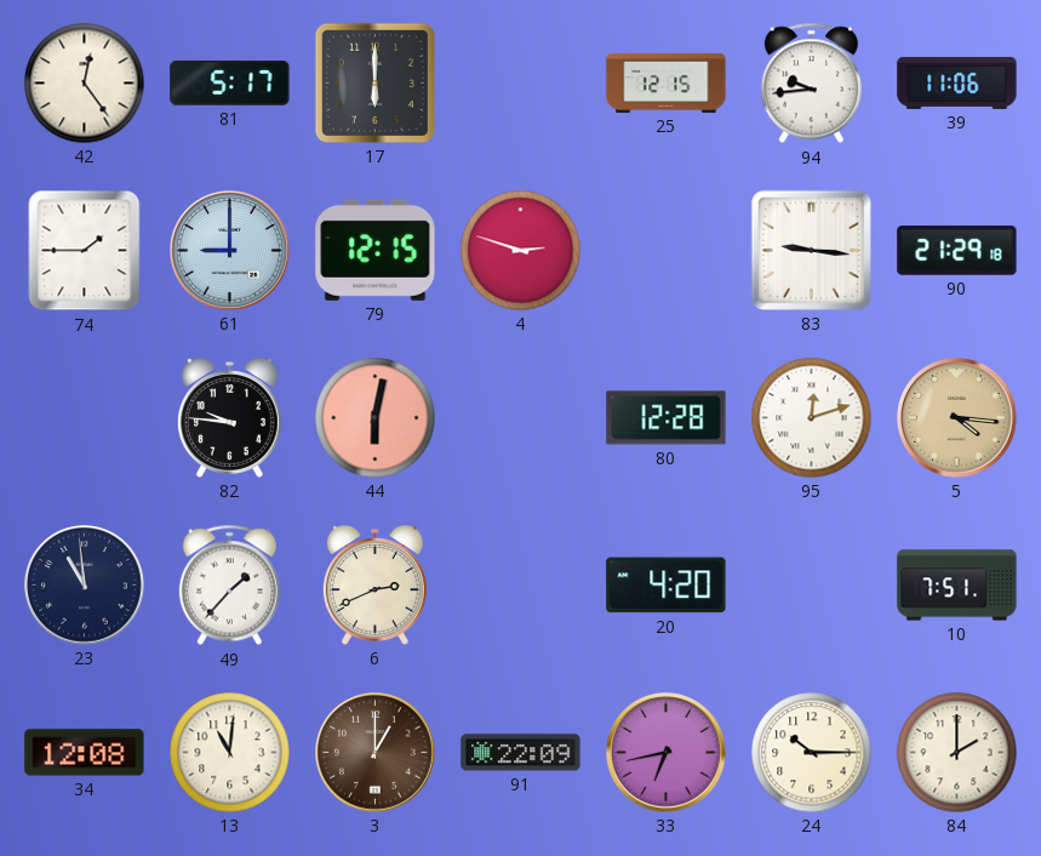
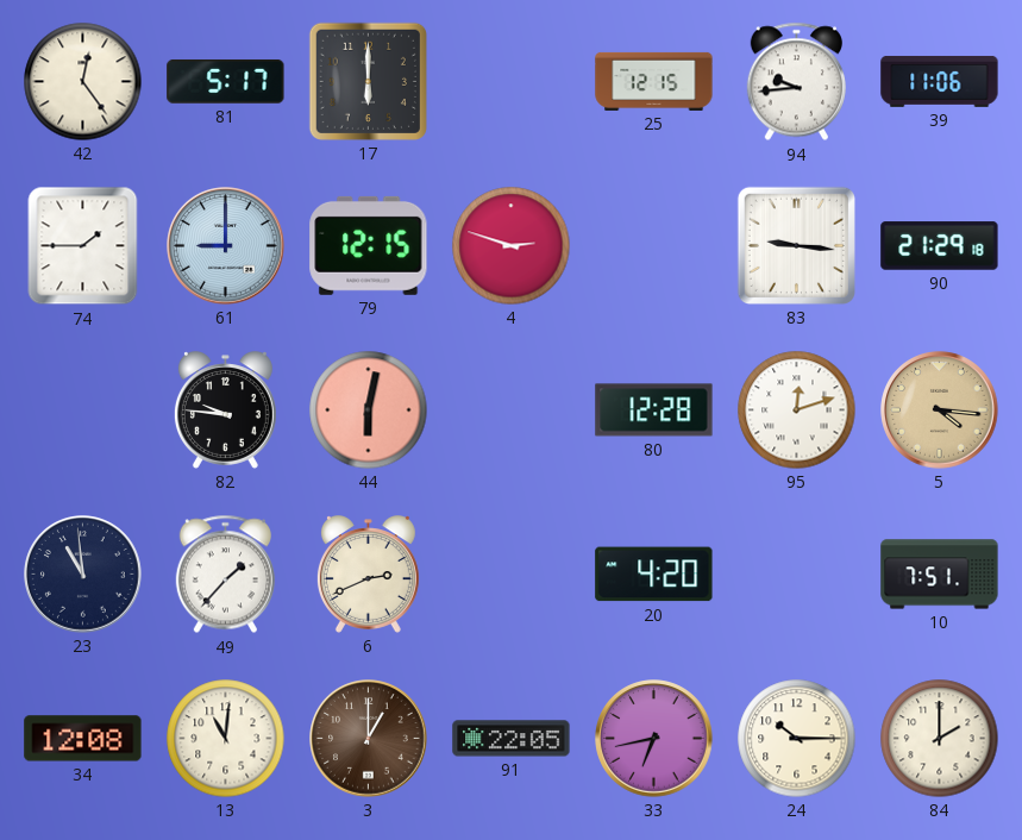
91: 22:09 -> 22:05
